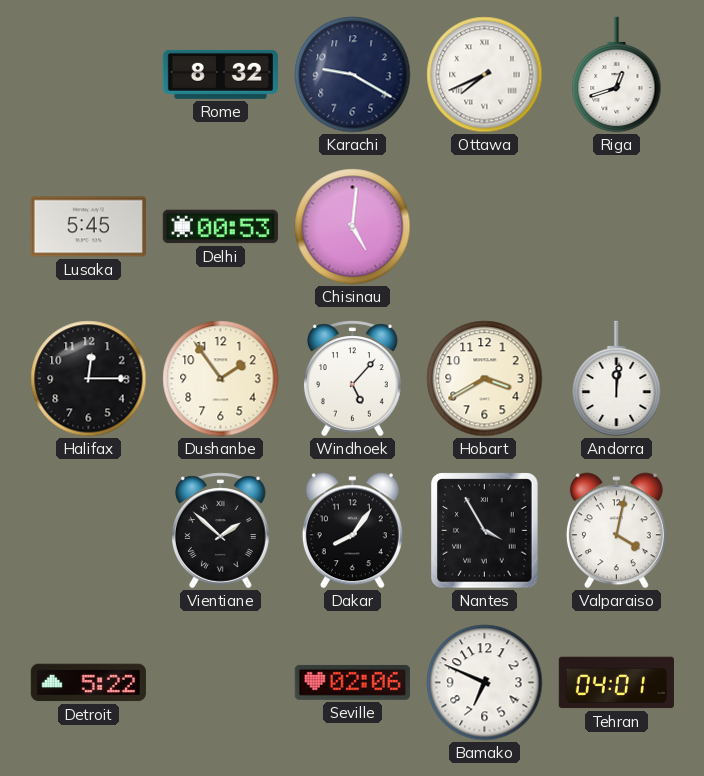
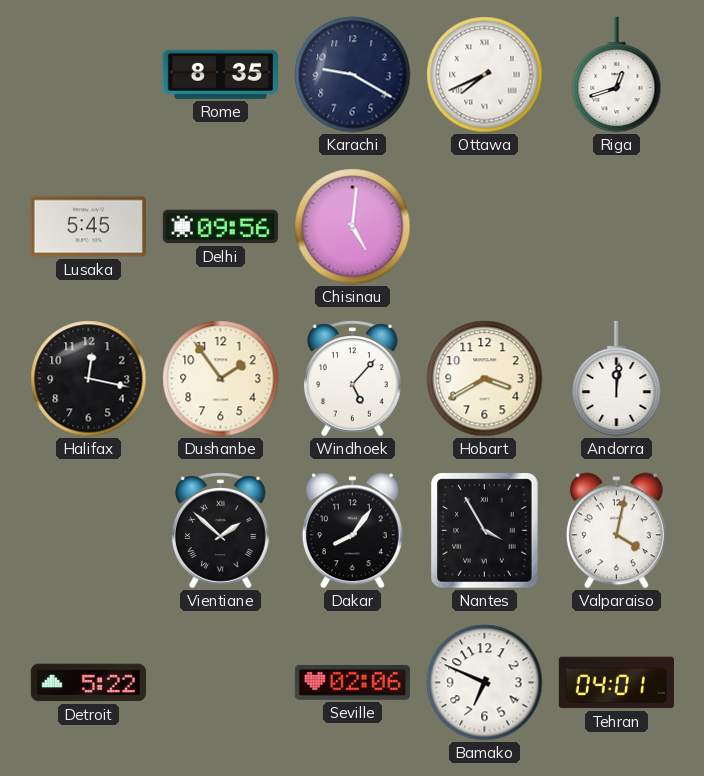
Rome: 8:32 -> 8:35
Delhi: 00:53 -> 09:56
Halifax: 12:15 -> 12:17
